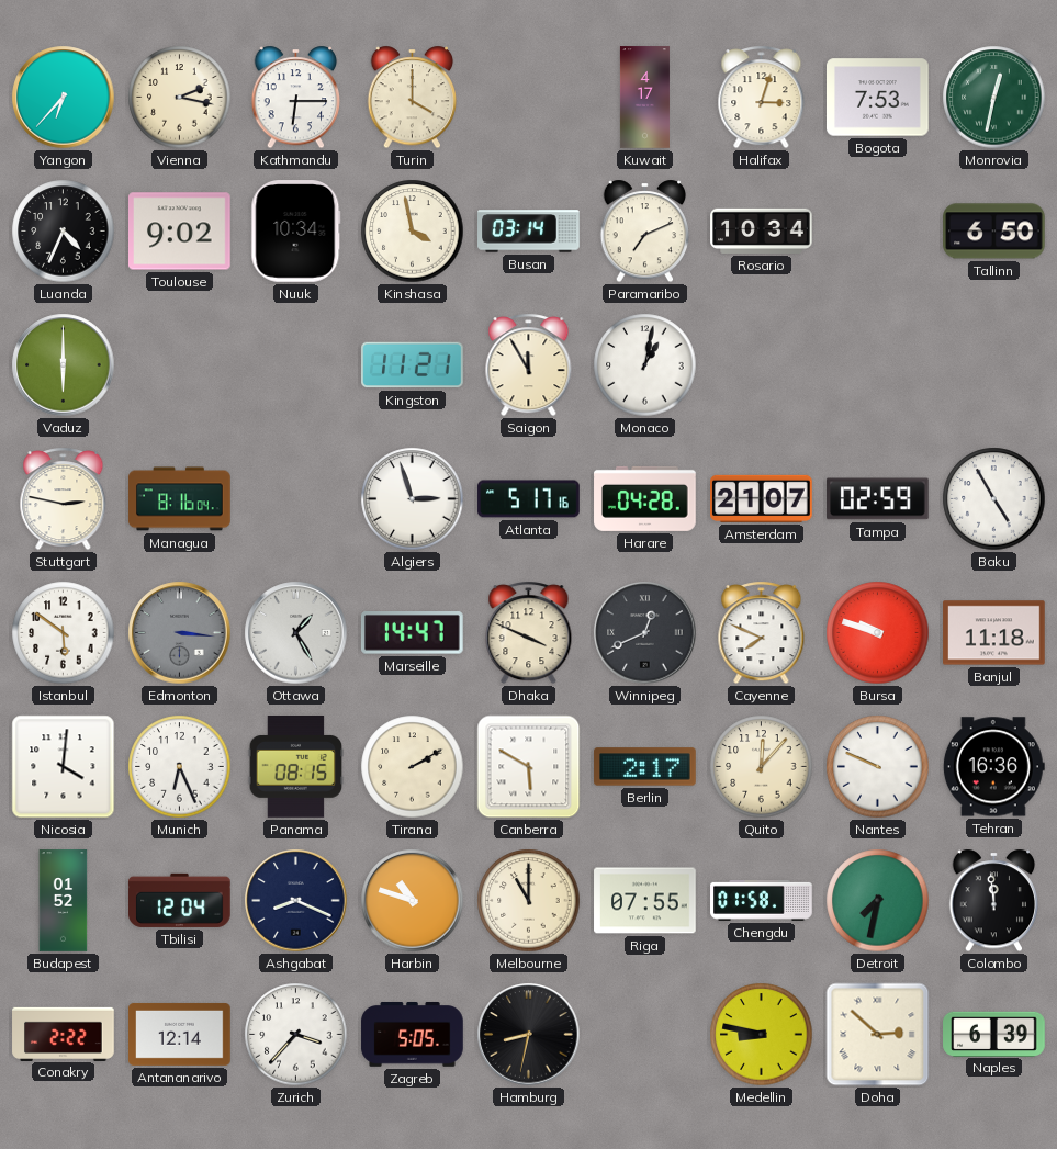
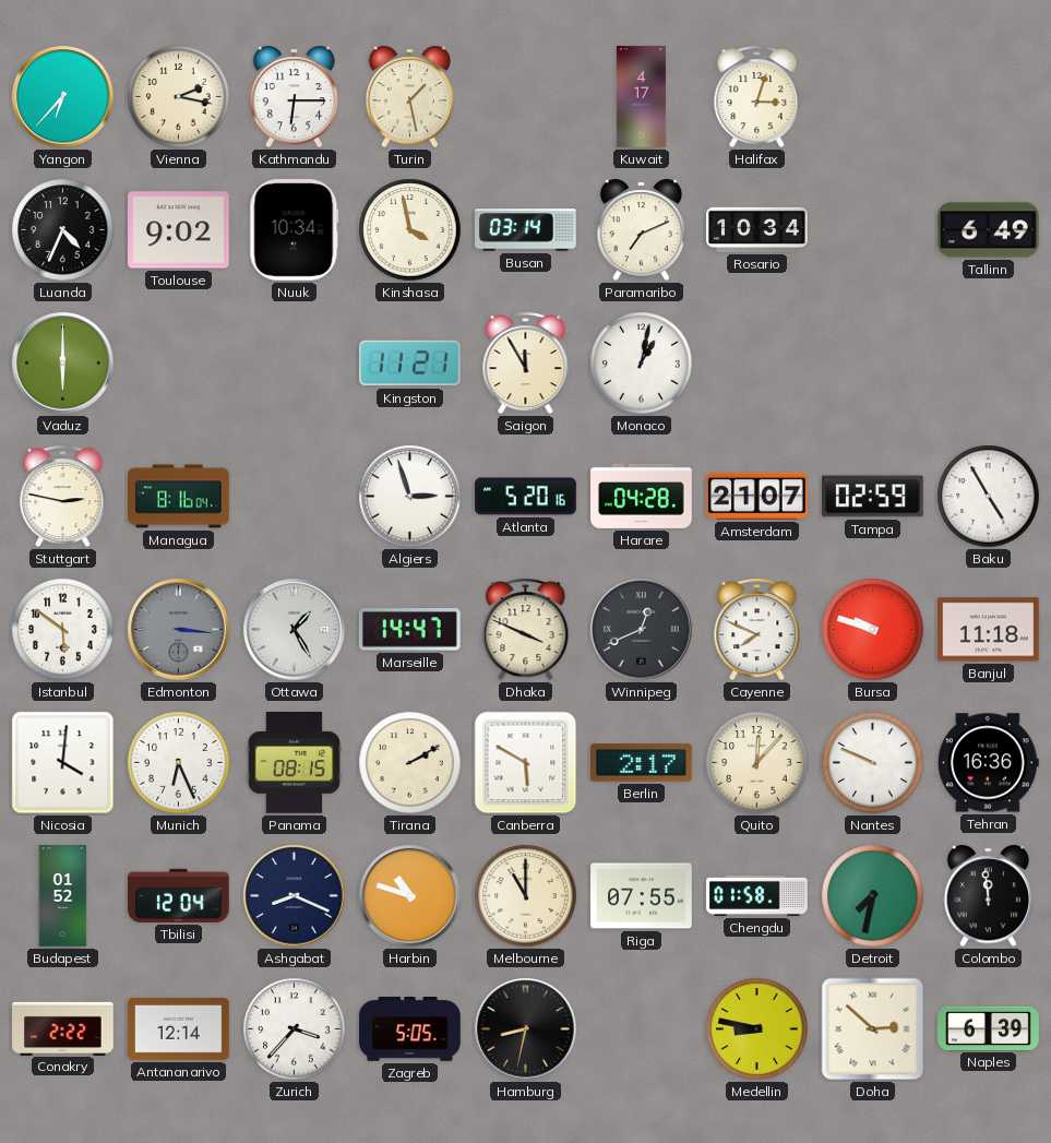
Turin: 4:00 -> 1:28
Bogota: 7:53 -> none
Monrovia: 12:32 -> none
Tallinn: 6:50 -> 6:49
Atlanta: 5:17 -> 5:20
